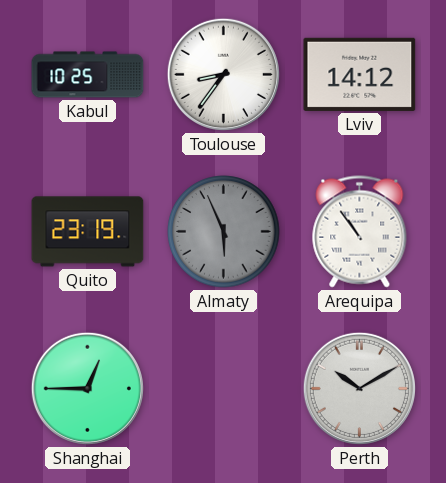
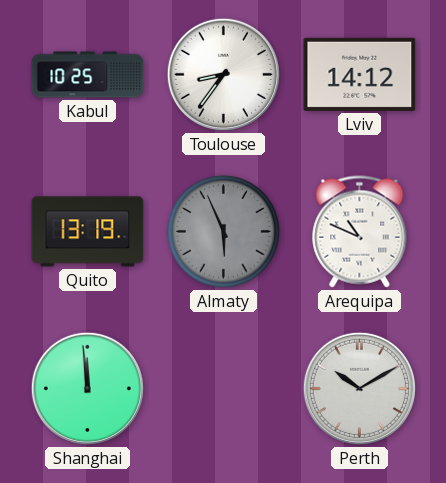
Quito: 23:19 -> 13:19
Arequipa: 10:54 -> 10:49
Shanghai: 12:45 -> 11:59
